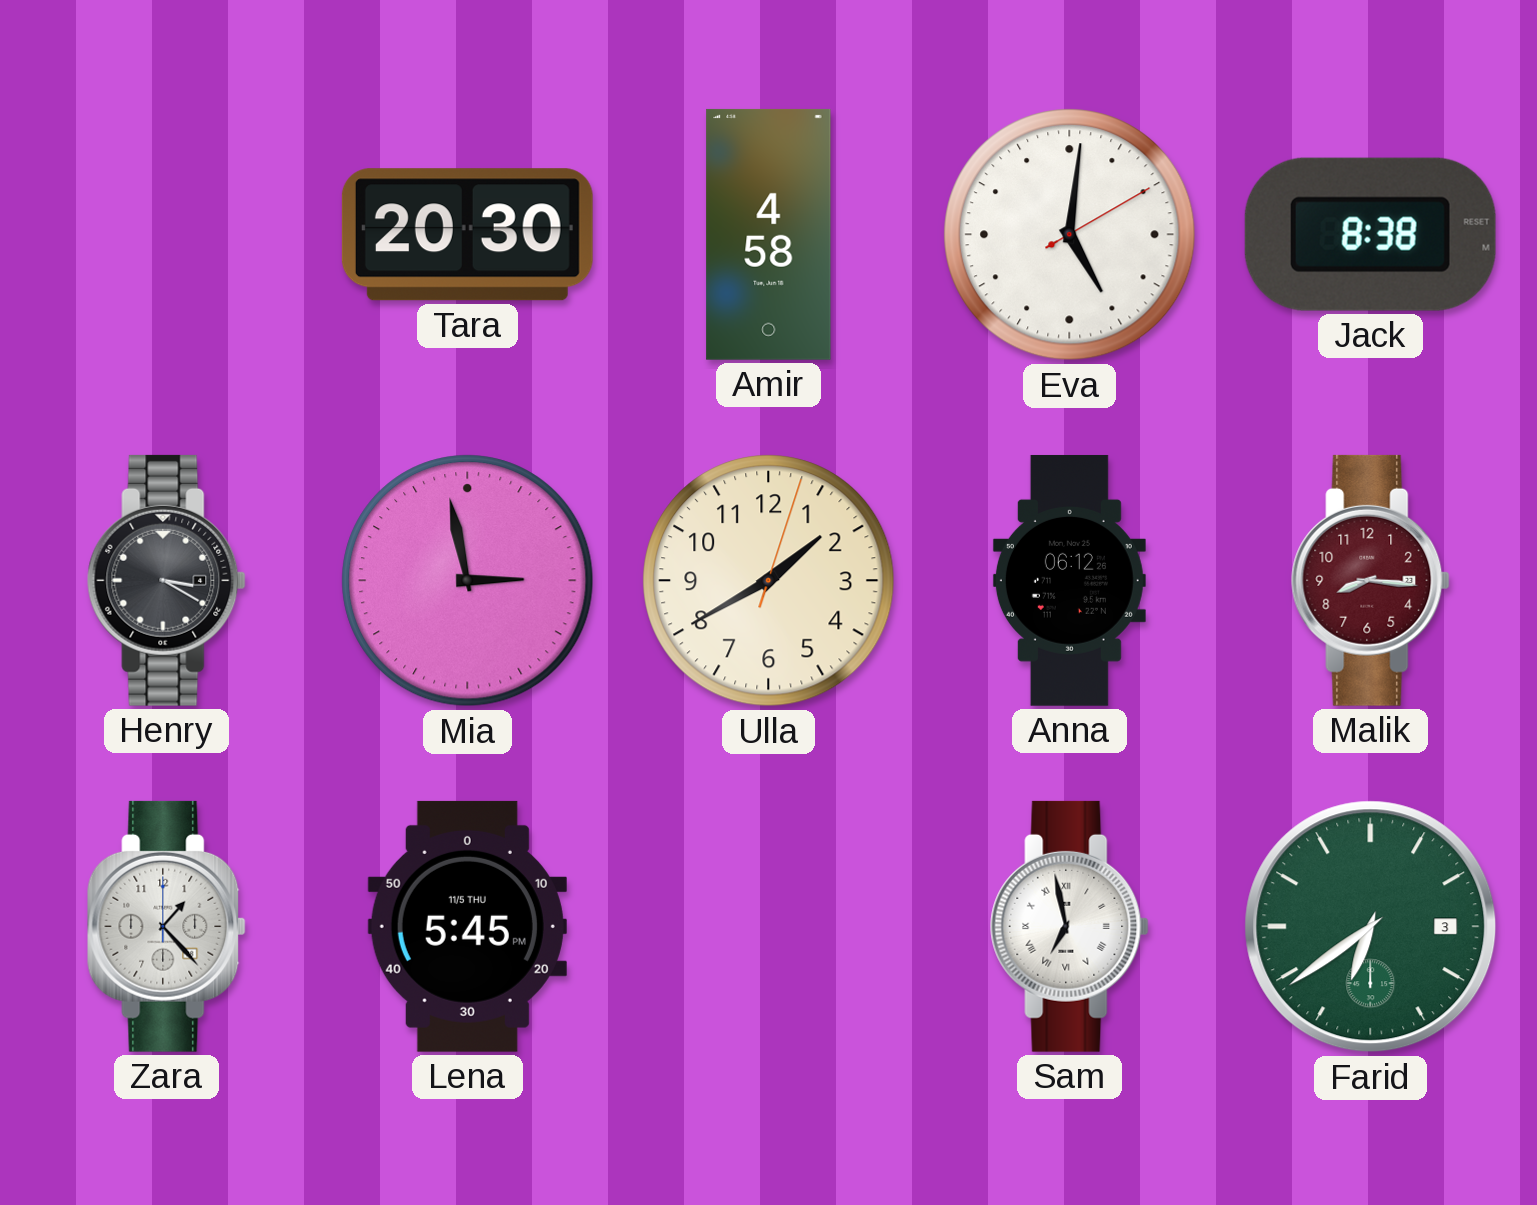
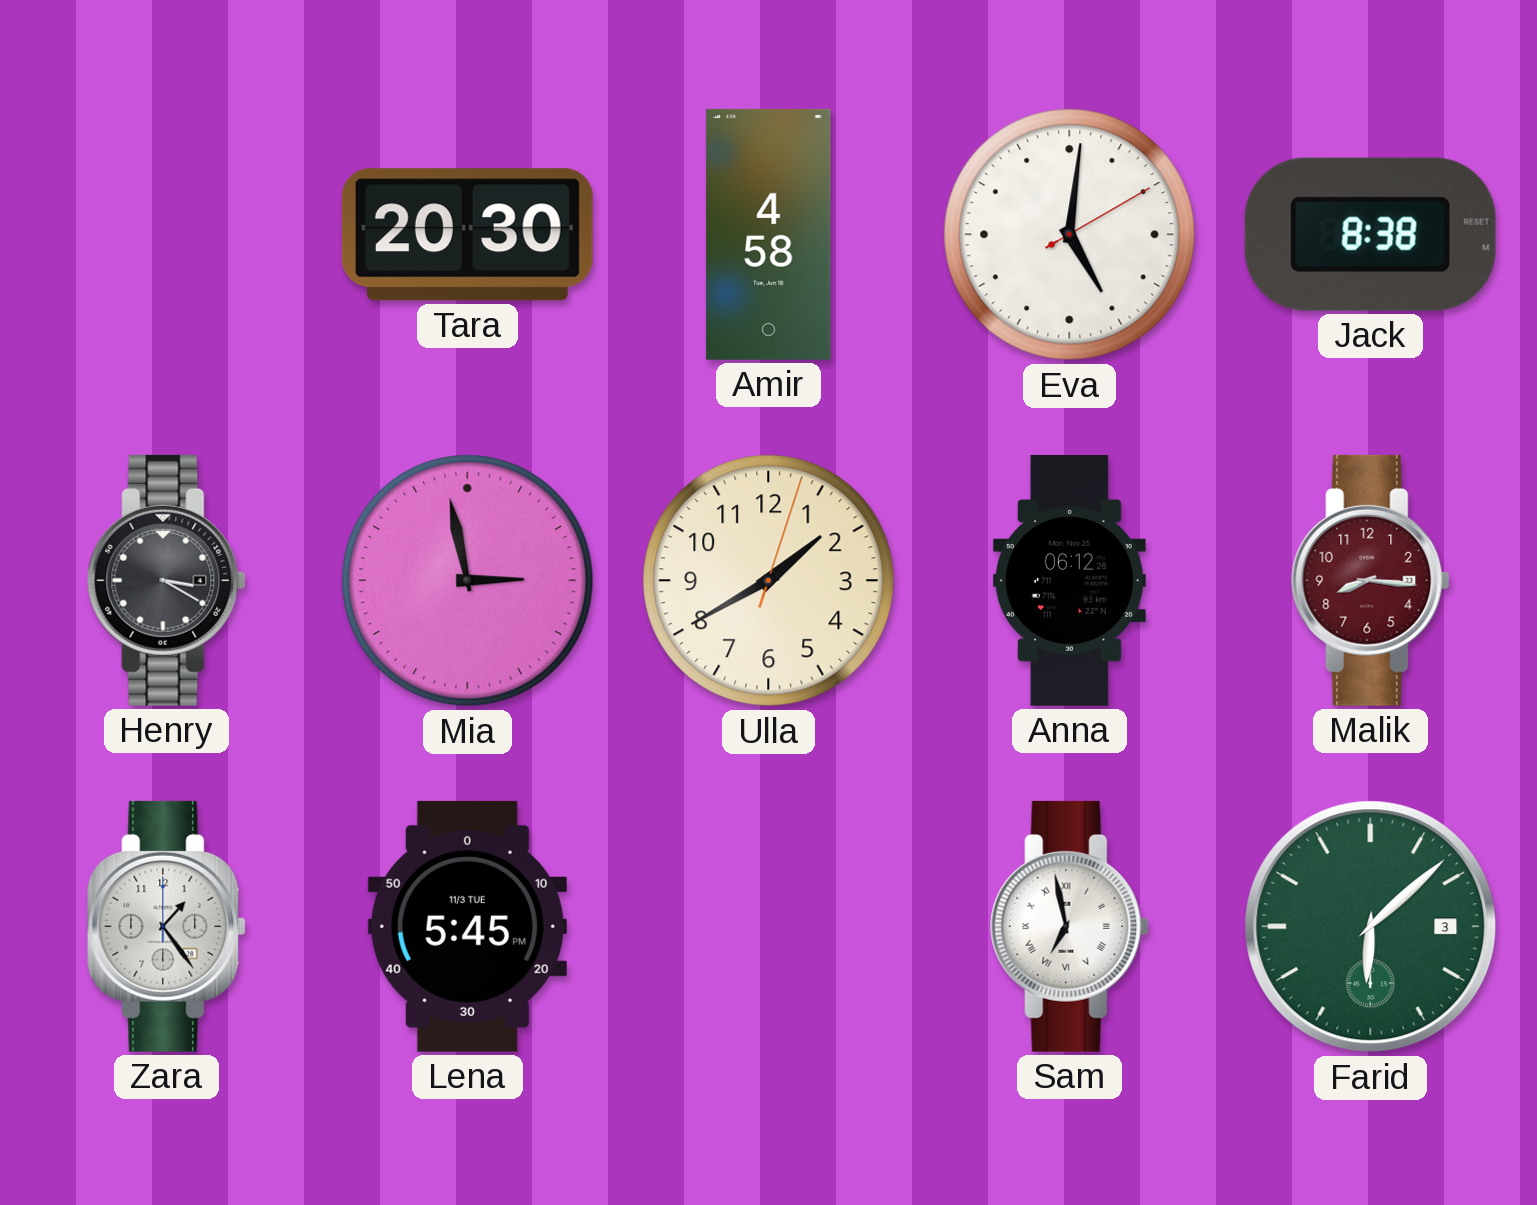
Zara: 1:23 -> 1:24
Lena date: 11/5 THU -> 11/3 TUE
Farid: 6:39 -> 6:08
